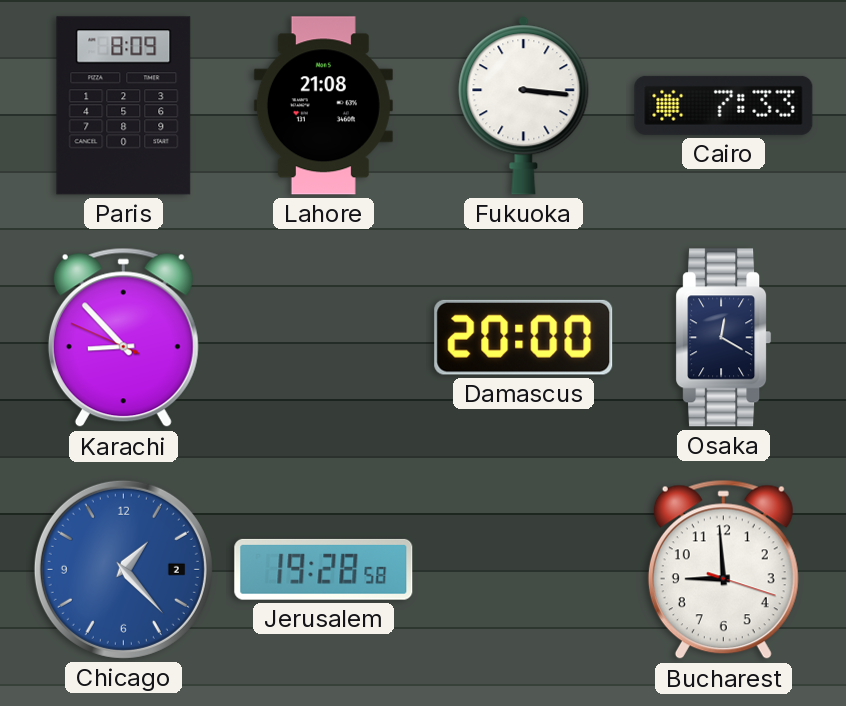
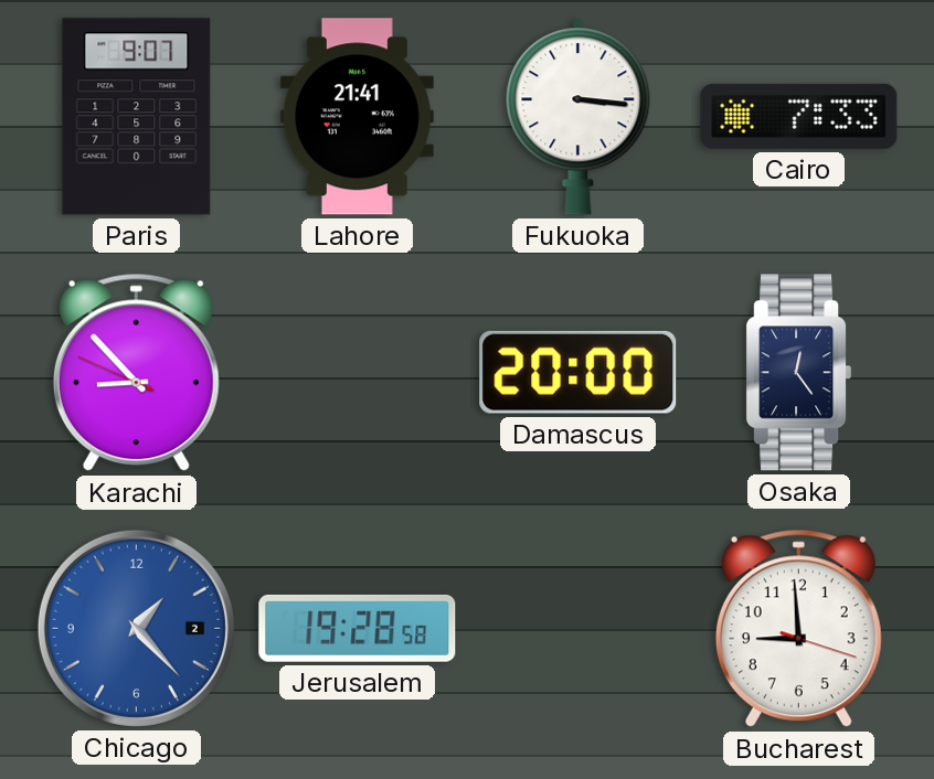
Paris: 8:09 -> 9:07
Lahore: 21:08 -> 21:41
Osaka: 12:20 -> 12:24
